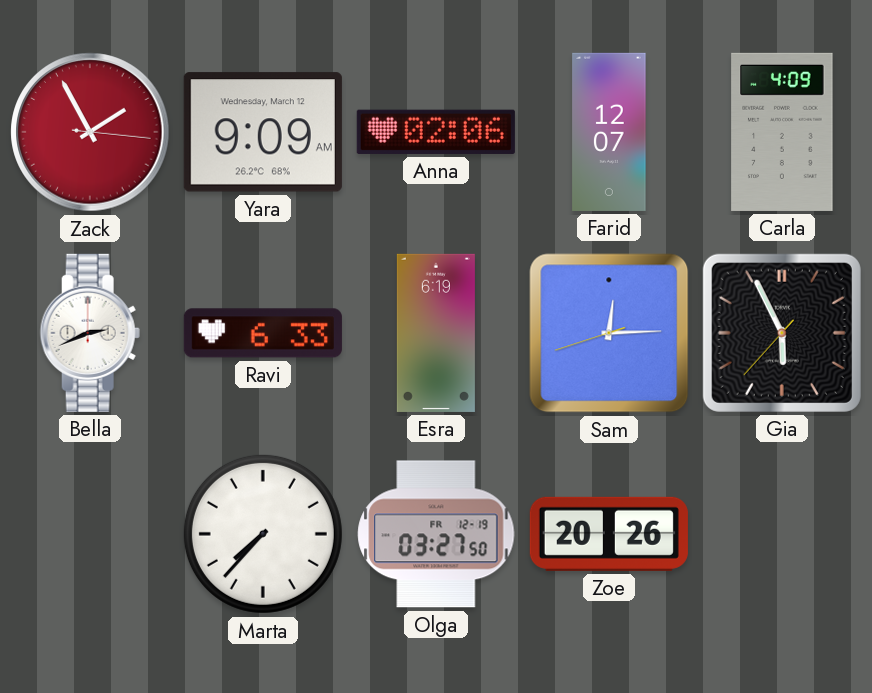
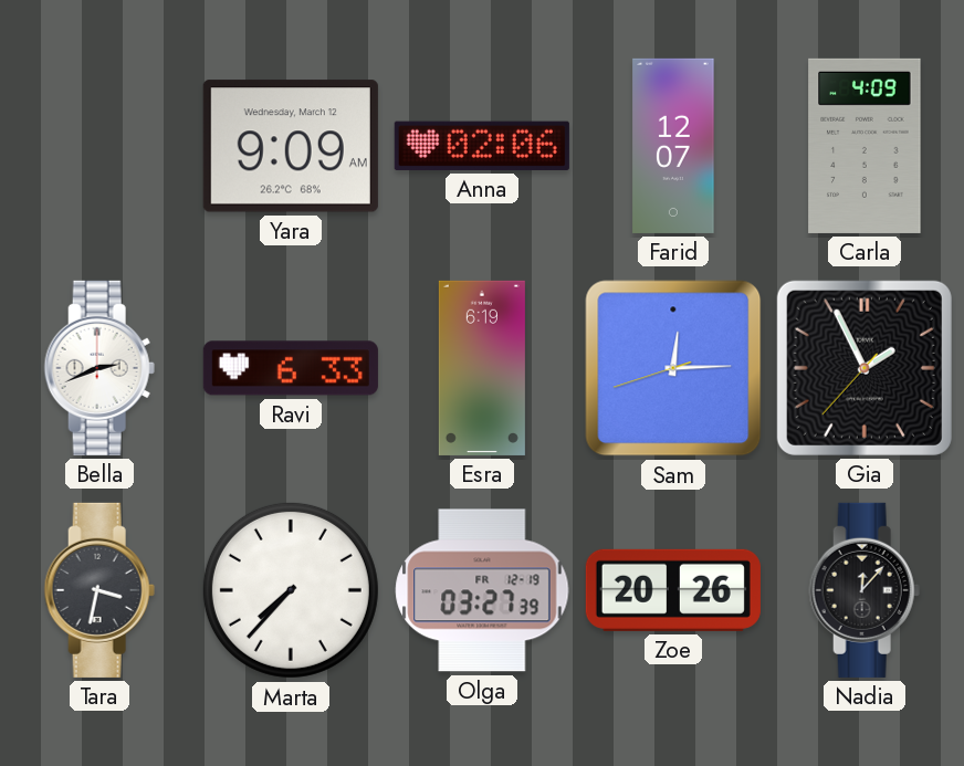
Zack: 1:55 -> none
Gia: 5:55 -> 1:55
Tara: none -> 3:32
Olga: 03:27:50 -> 03:27:39
Nadia: none -> 12:07
